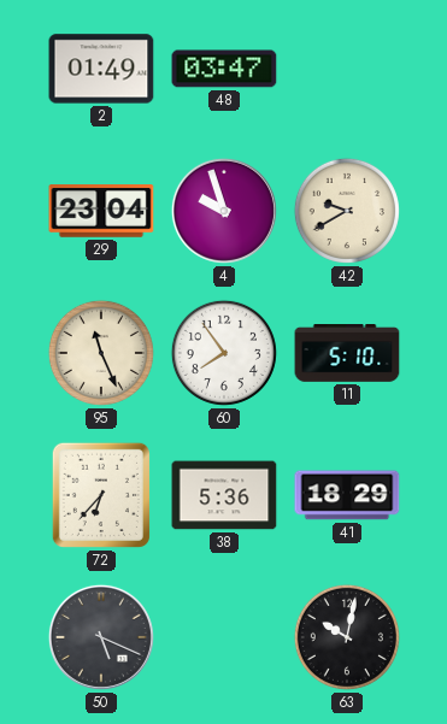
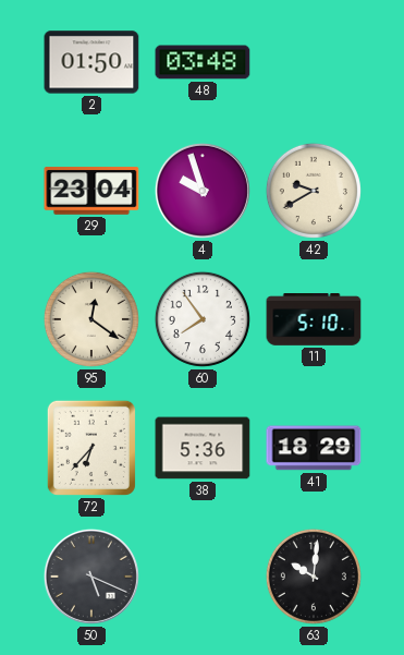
2: 01:49 -> 01:50
48: 03:47 -> 03:48
95: 11:26 -> 12:21
63: 10:02 -> 10:01
